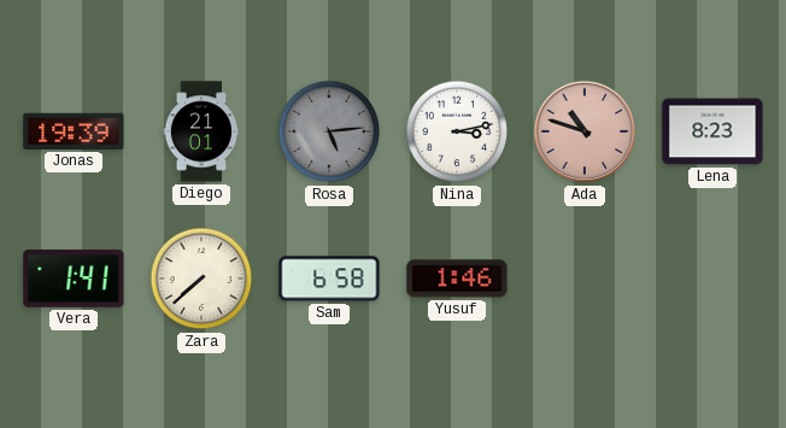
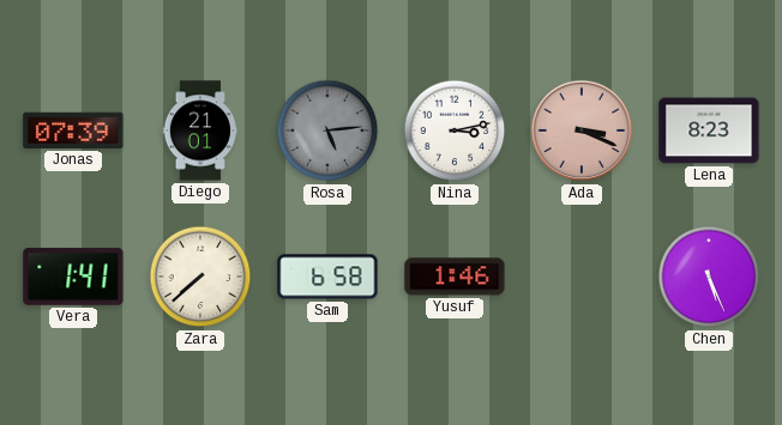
Jonas: 19:39 -> 07:39
Ada: 10:48 -> 3:19
Chen: none -> 5:26
